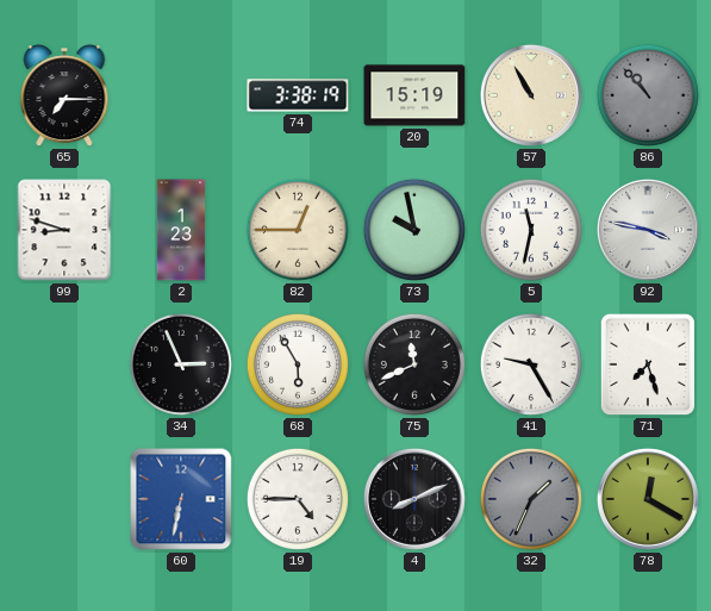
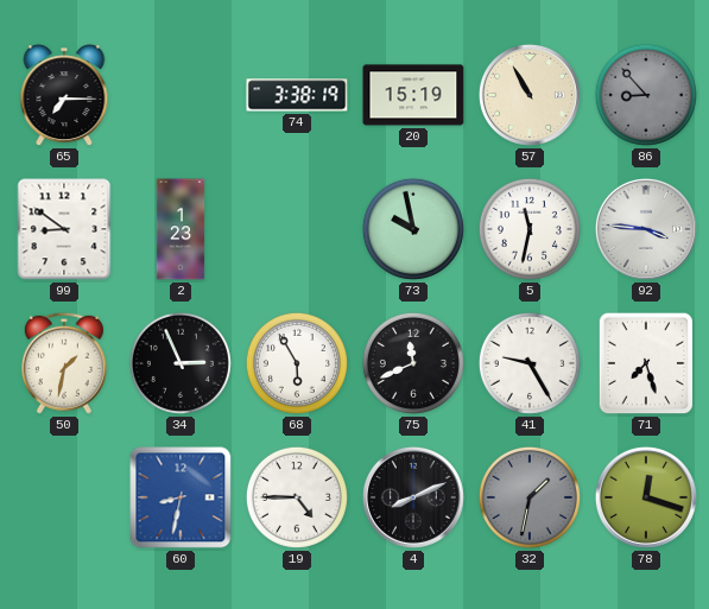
86: 10:53 -> 8:53
99: 8:48 -> 8:51
82: 12:45 -> none
92: 3:47 -> 3:46
50: none -> 1:32
60: 6:32 -> 8:32
32: 1:34 -> 1:32
78: 12:20 -> 12:18
